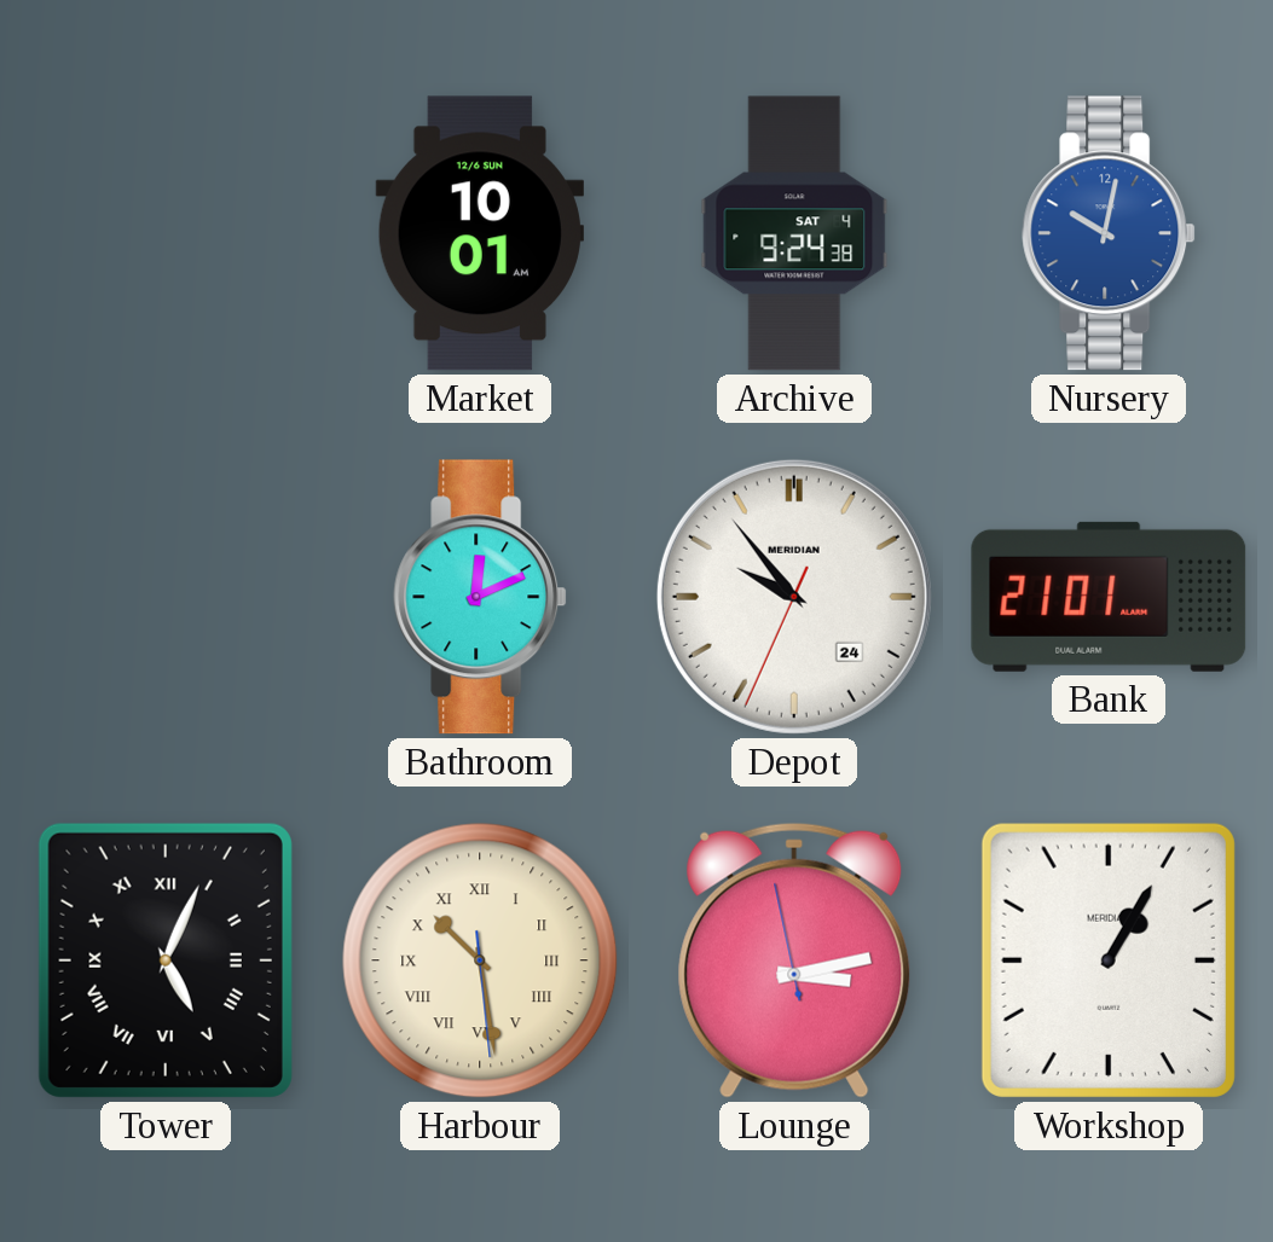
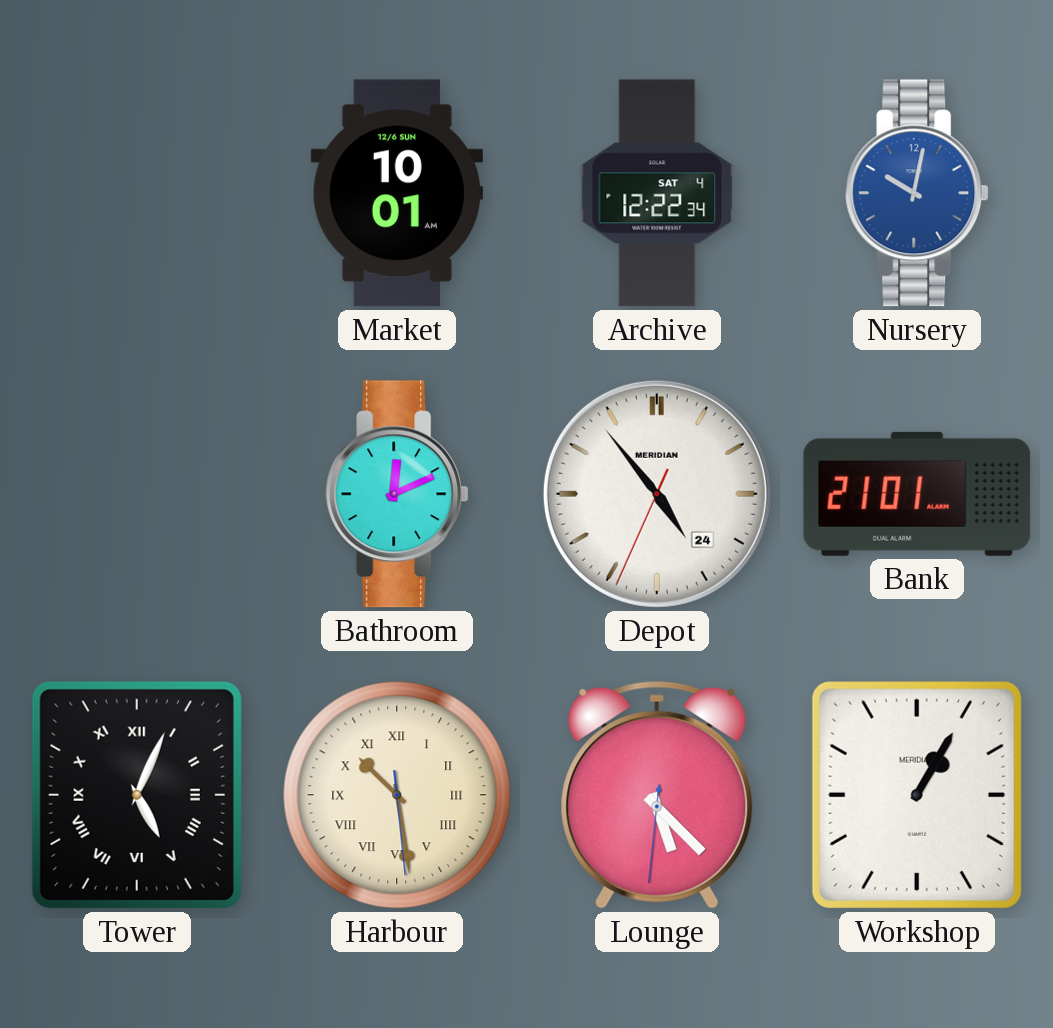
Archive: 9:24 -> 12:22
Depot: 9:53 -> 4:53
Lounge: 3:12 -> 5:22
